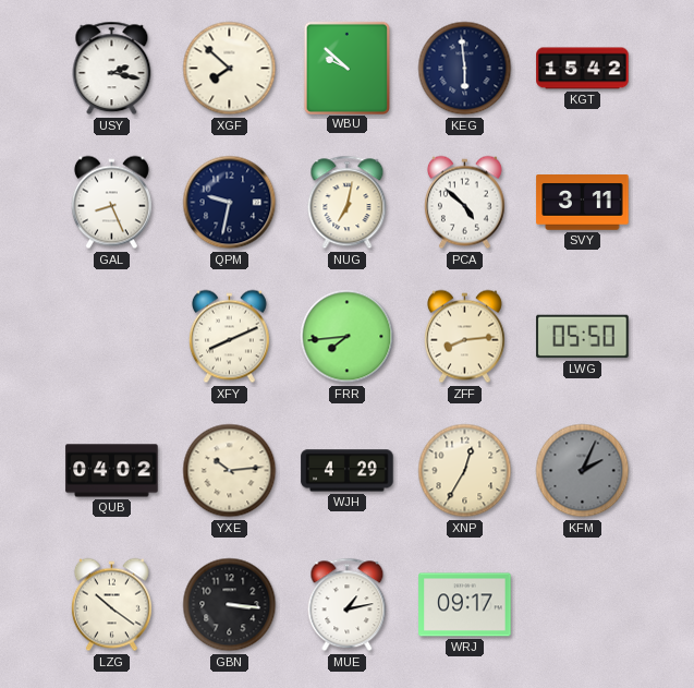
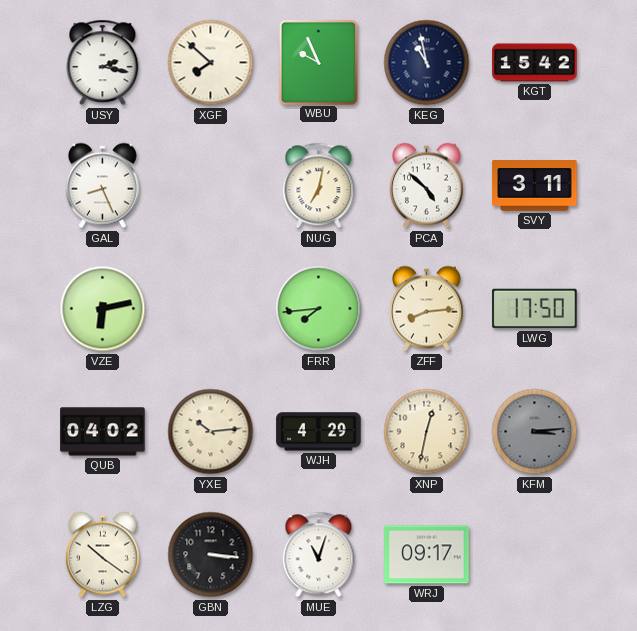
WBU: 9:52 -> 9:56
KEG: 5:59 -> 10:58
QPM: 9:32 -> none
VZE: none -> 6:13
XFY: 8:11 -> none
LWG: 05:50 -> 17:50
XNP: 12:35 -> 12:32
KFM: 2:04 -> 3:14
MUE: 1:13 -> 11:03
